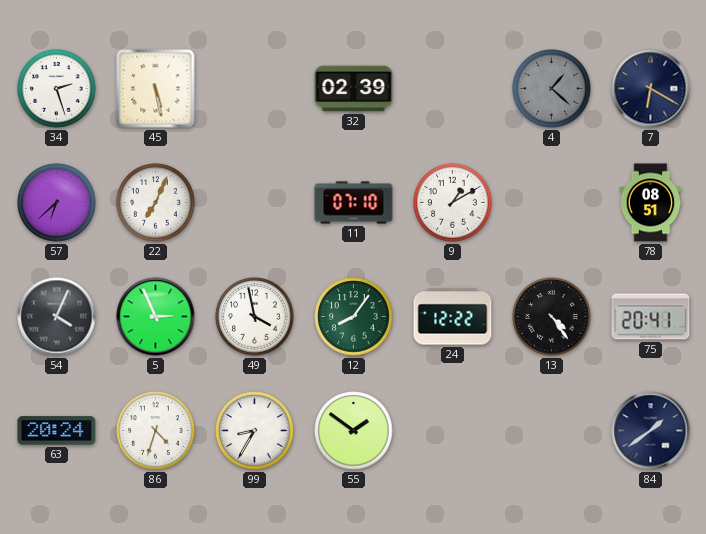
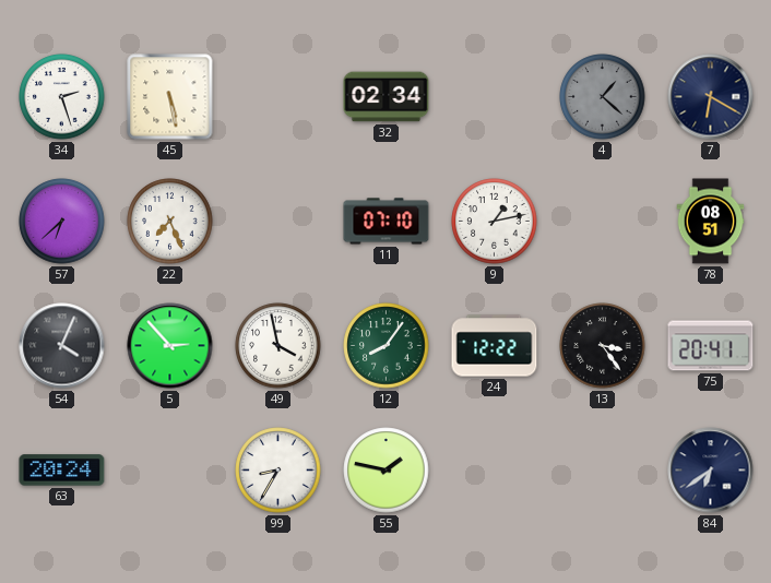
32: 02:39 -> 02:34
22: 7:04 -> 7:26
9: 1:10 -> 1:13
5: 2:56 -> 2:53
13: 4:24 -> 3:24
86: 4:33 -> none
55: 1:51 -> 1:47
84: 1:39 -> 6:39
